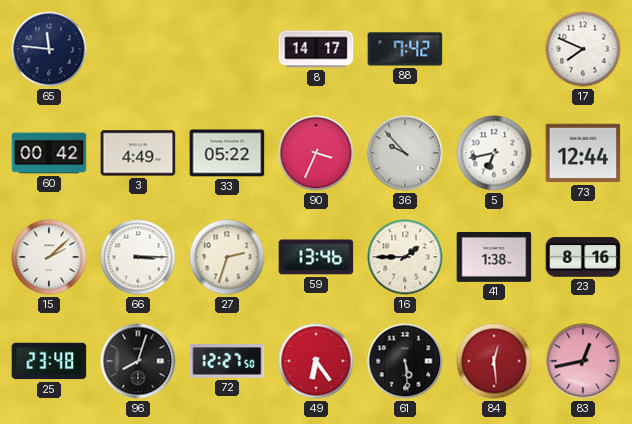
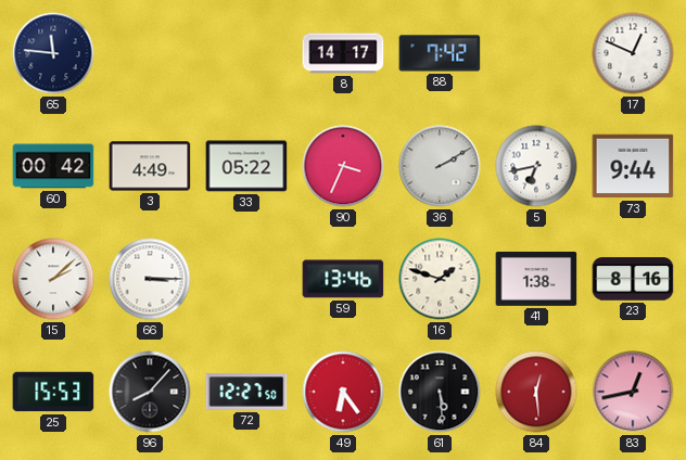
17: 7:49 -> 12:49
36: 9:53 -> 2:10
73: 12:44 -> 9:44
27: 2:33 -> none
16: 1:45 -> 1:48
25: 23:48 -> 15:53
96: 8:03 -> 8:07
